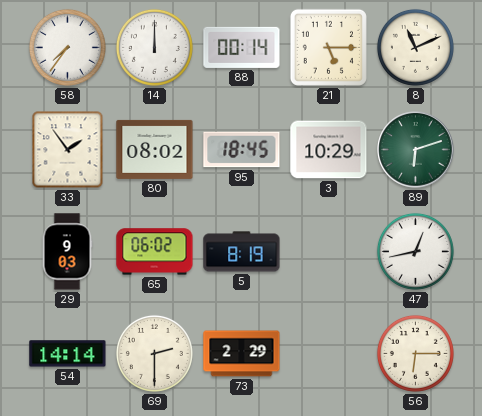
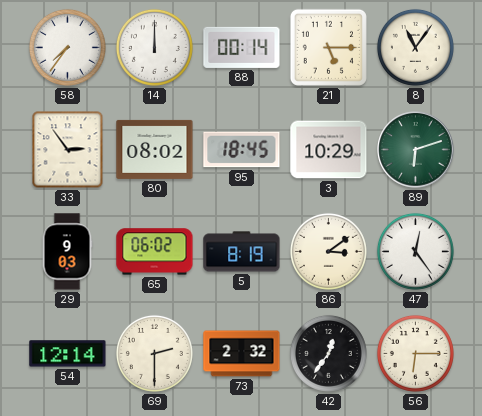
8: 11:11 -> 11:06
33: 1:54 -> 2:54
86: none -> 3:09
47: 12:43 -> 12:24
54: 14:14 -> 12:14
73: 2:29 -> 2:32
42: none -> 12:36
